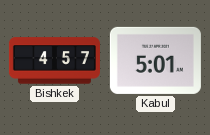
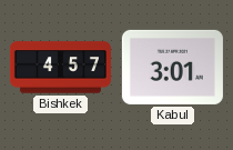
Kabul: 5:01 -> 3:01
